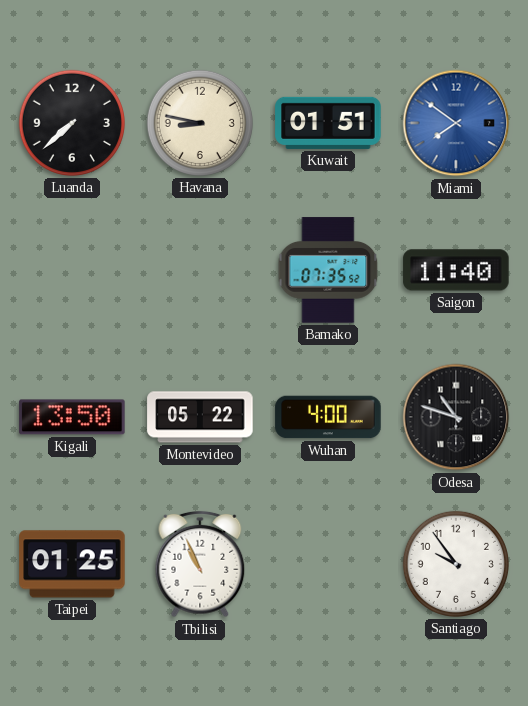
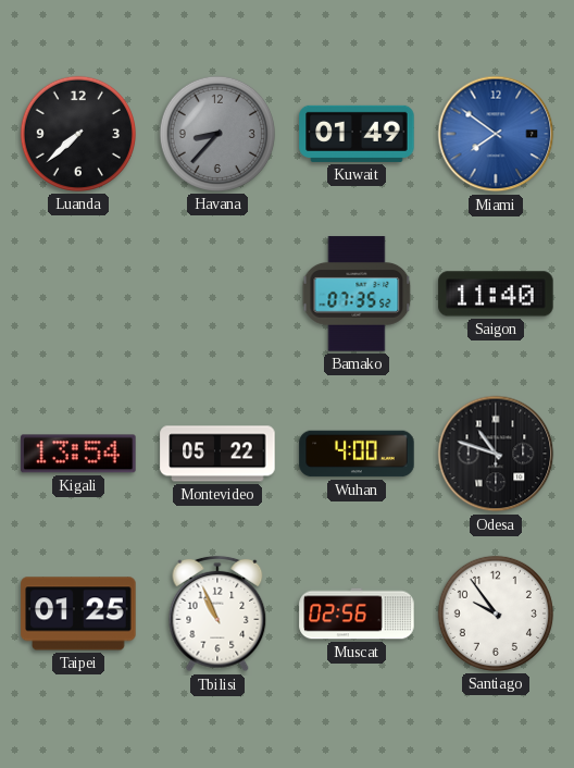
Havana: 8:47 -> 8:37
Havana dial: cream -> grey
Kuwait: 01:51 -> 01:49
Kigali: 13:50 -> 13:54
Muscat: none -> 02:56
